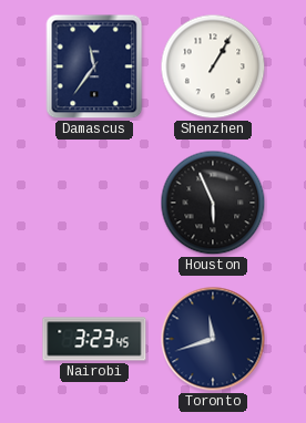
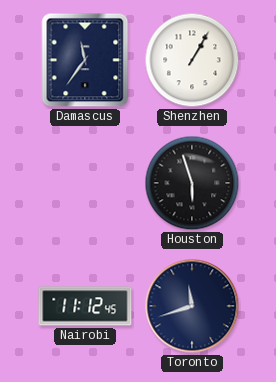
Houston: 5:56 -> 5:57
Nairobi: 3:23 -> 11:12
